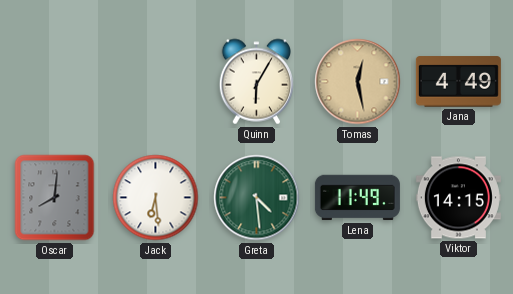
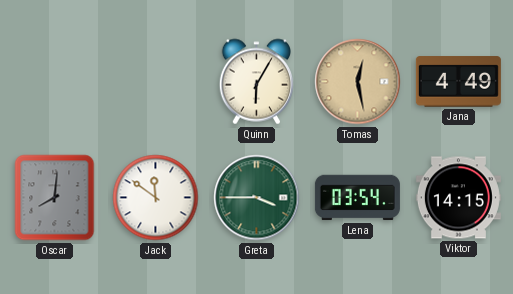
Jack: 6:29 -> 11:51
Greta: 4:29 -> 3:45
Lena: 11:49 -> 03:54
